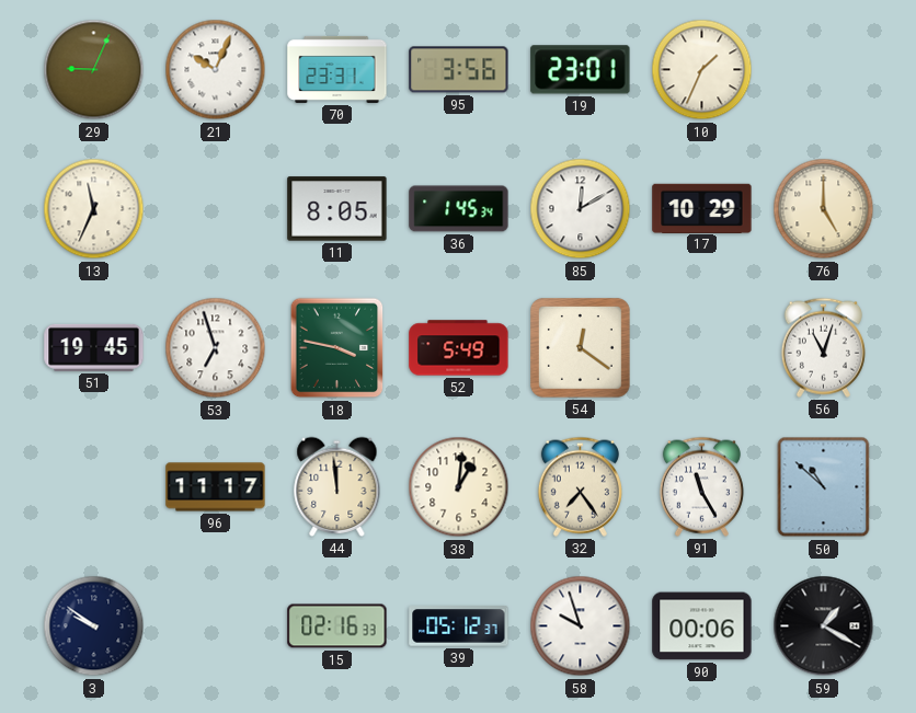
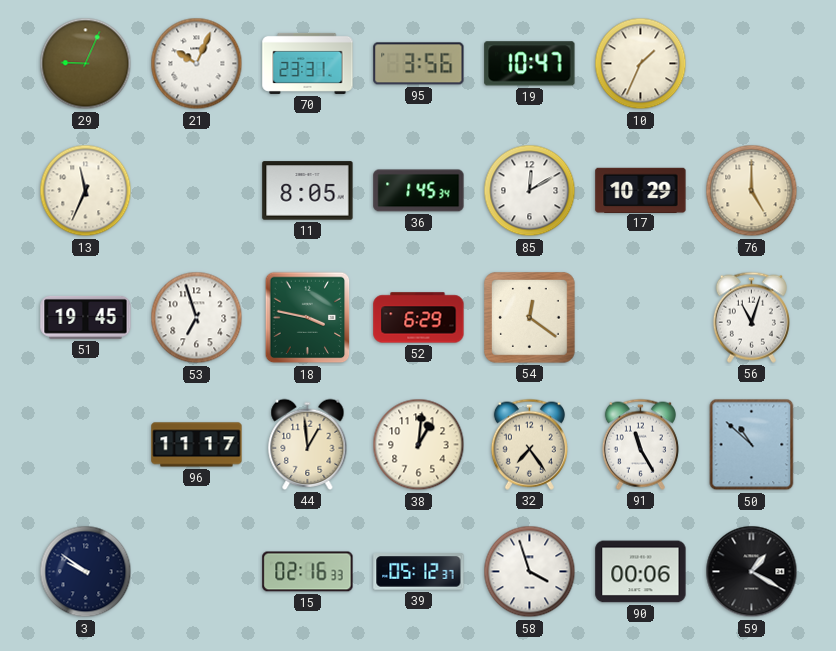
19: 23:01 -> 10:47
52: 5:49 -> 6:29
44: 11:59 -> 12:59
58: 9:57 -> 3:57
